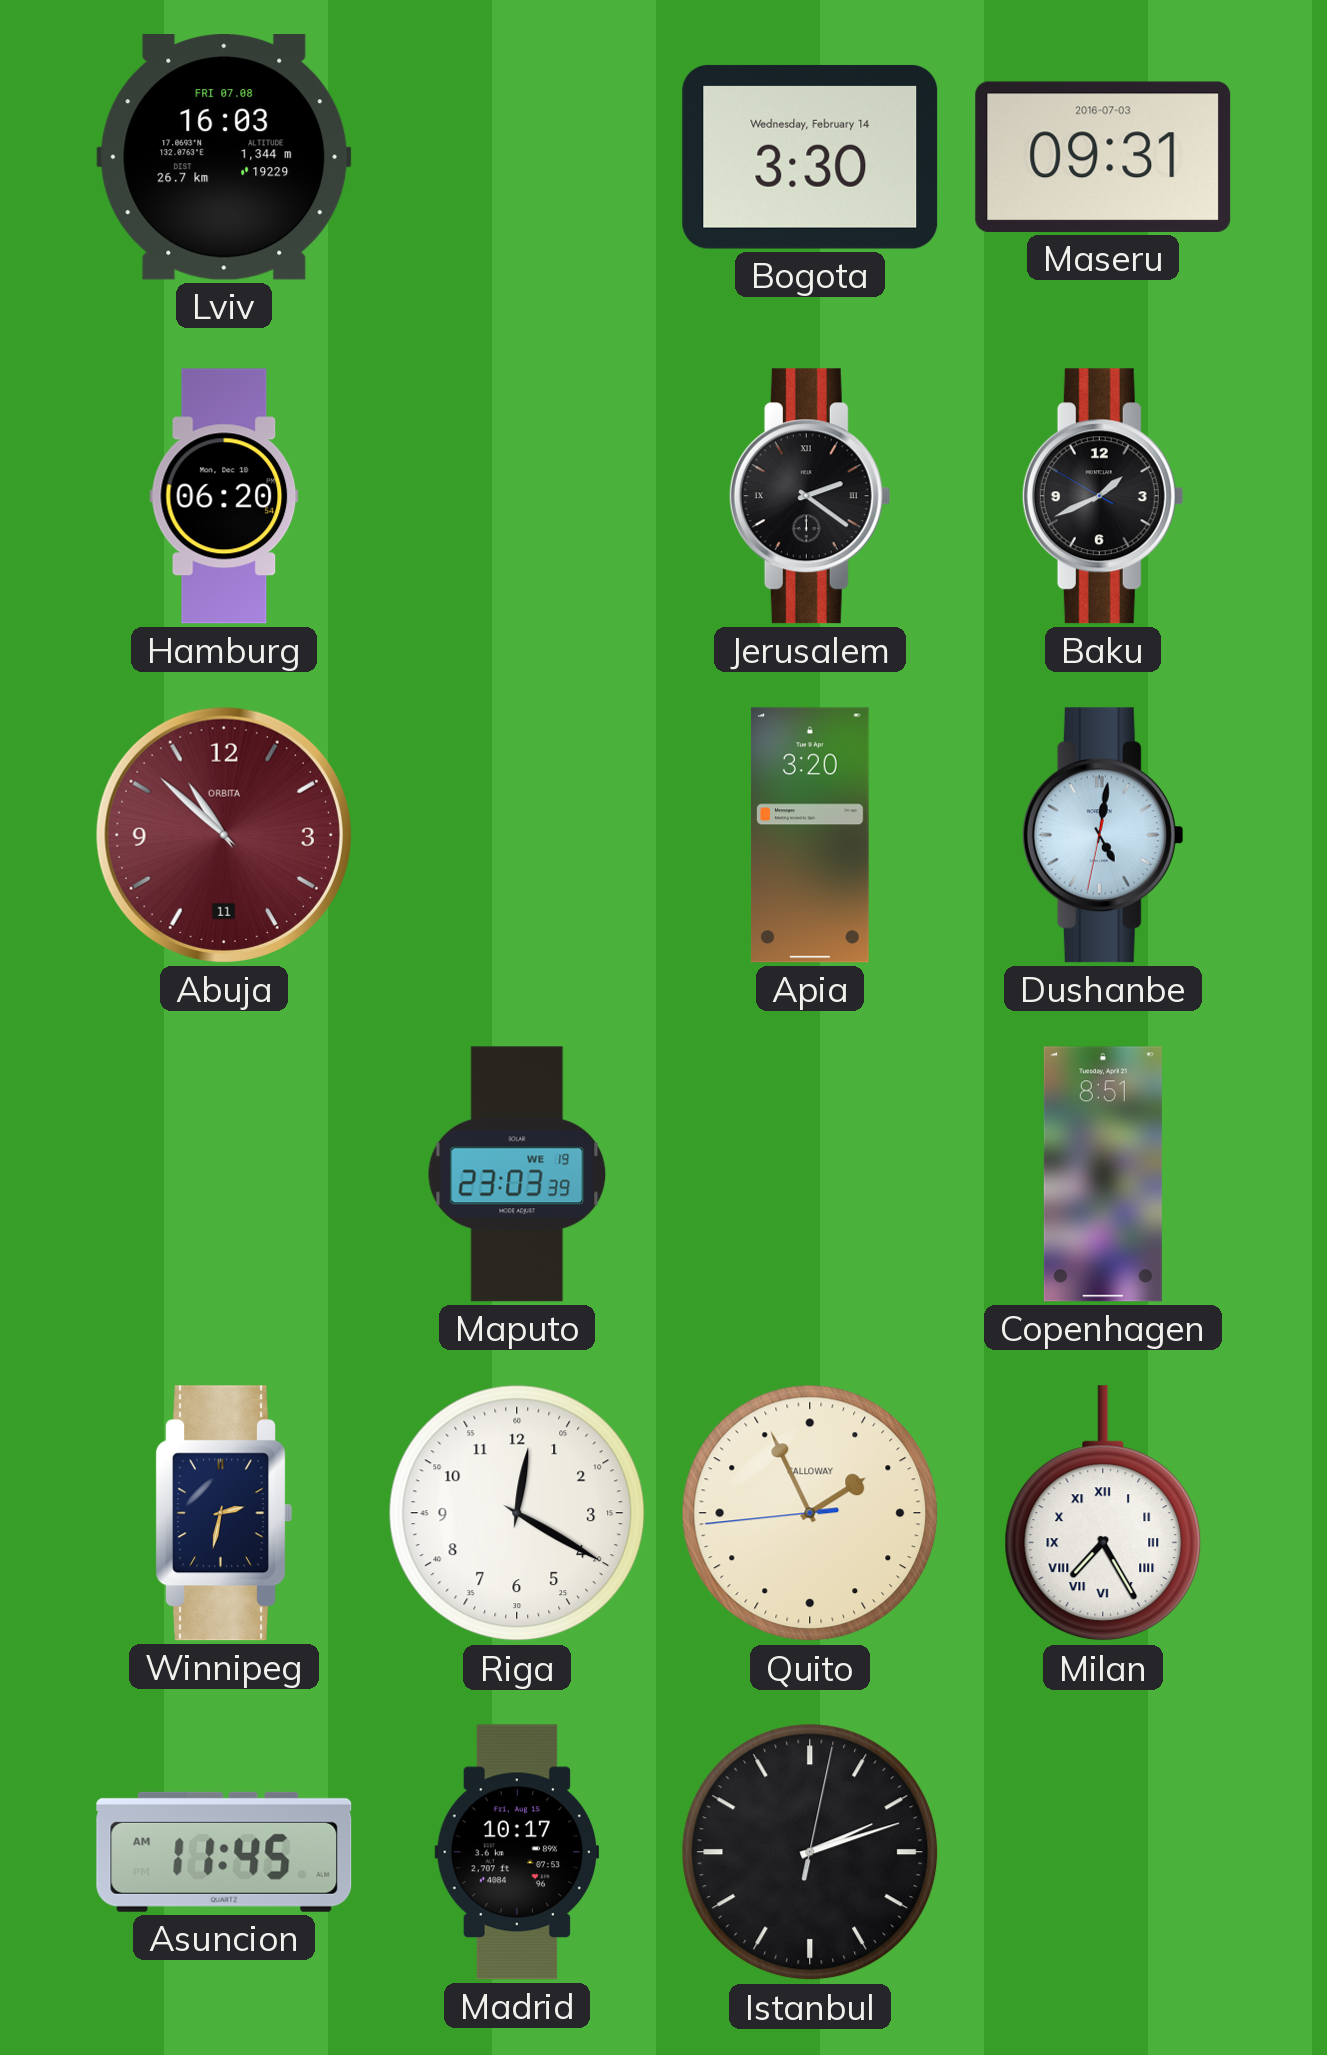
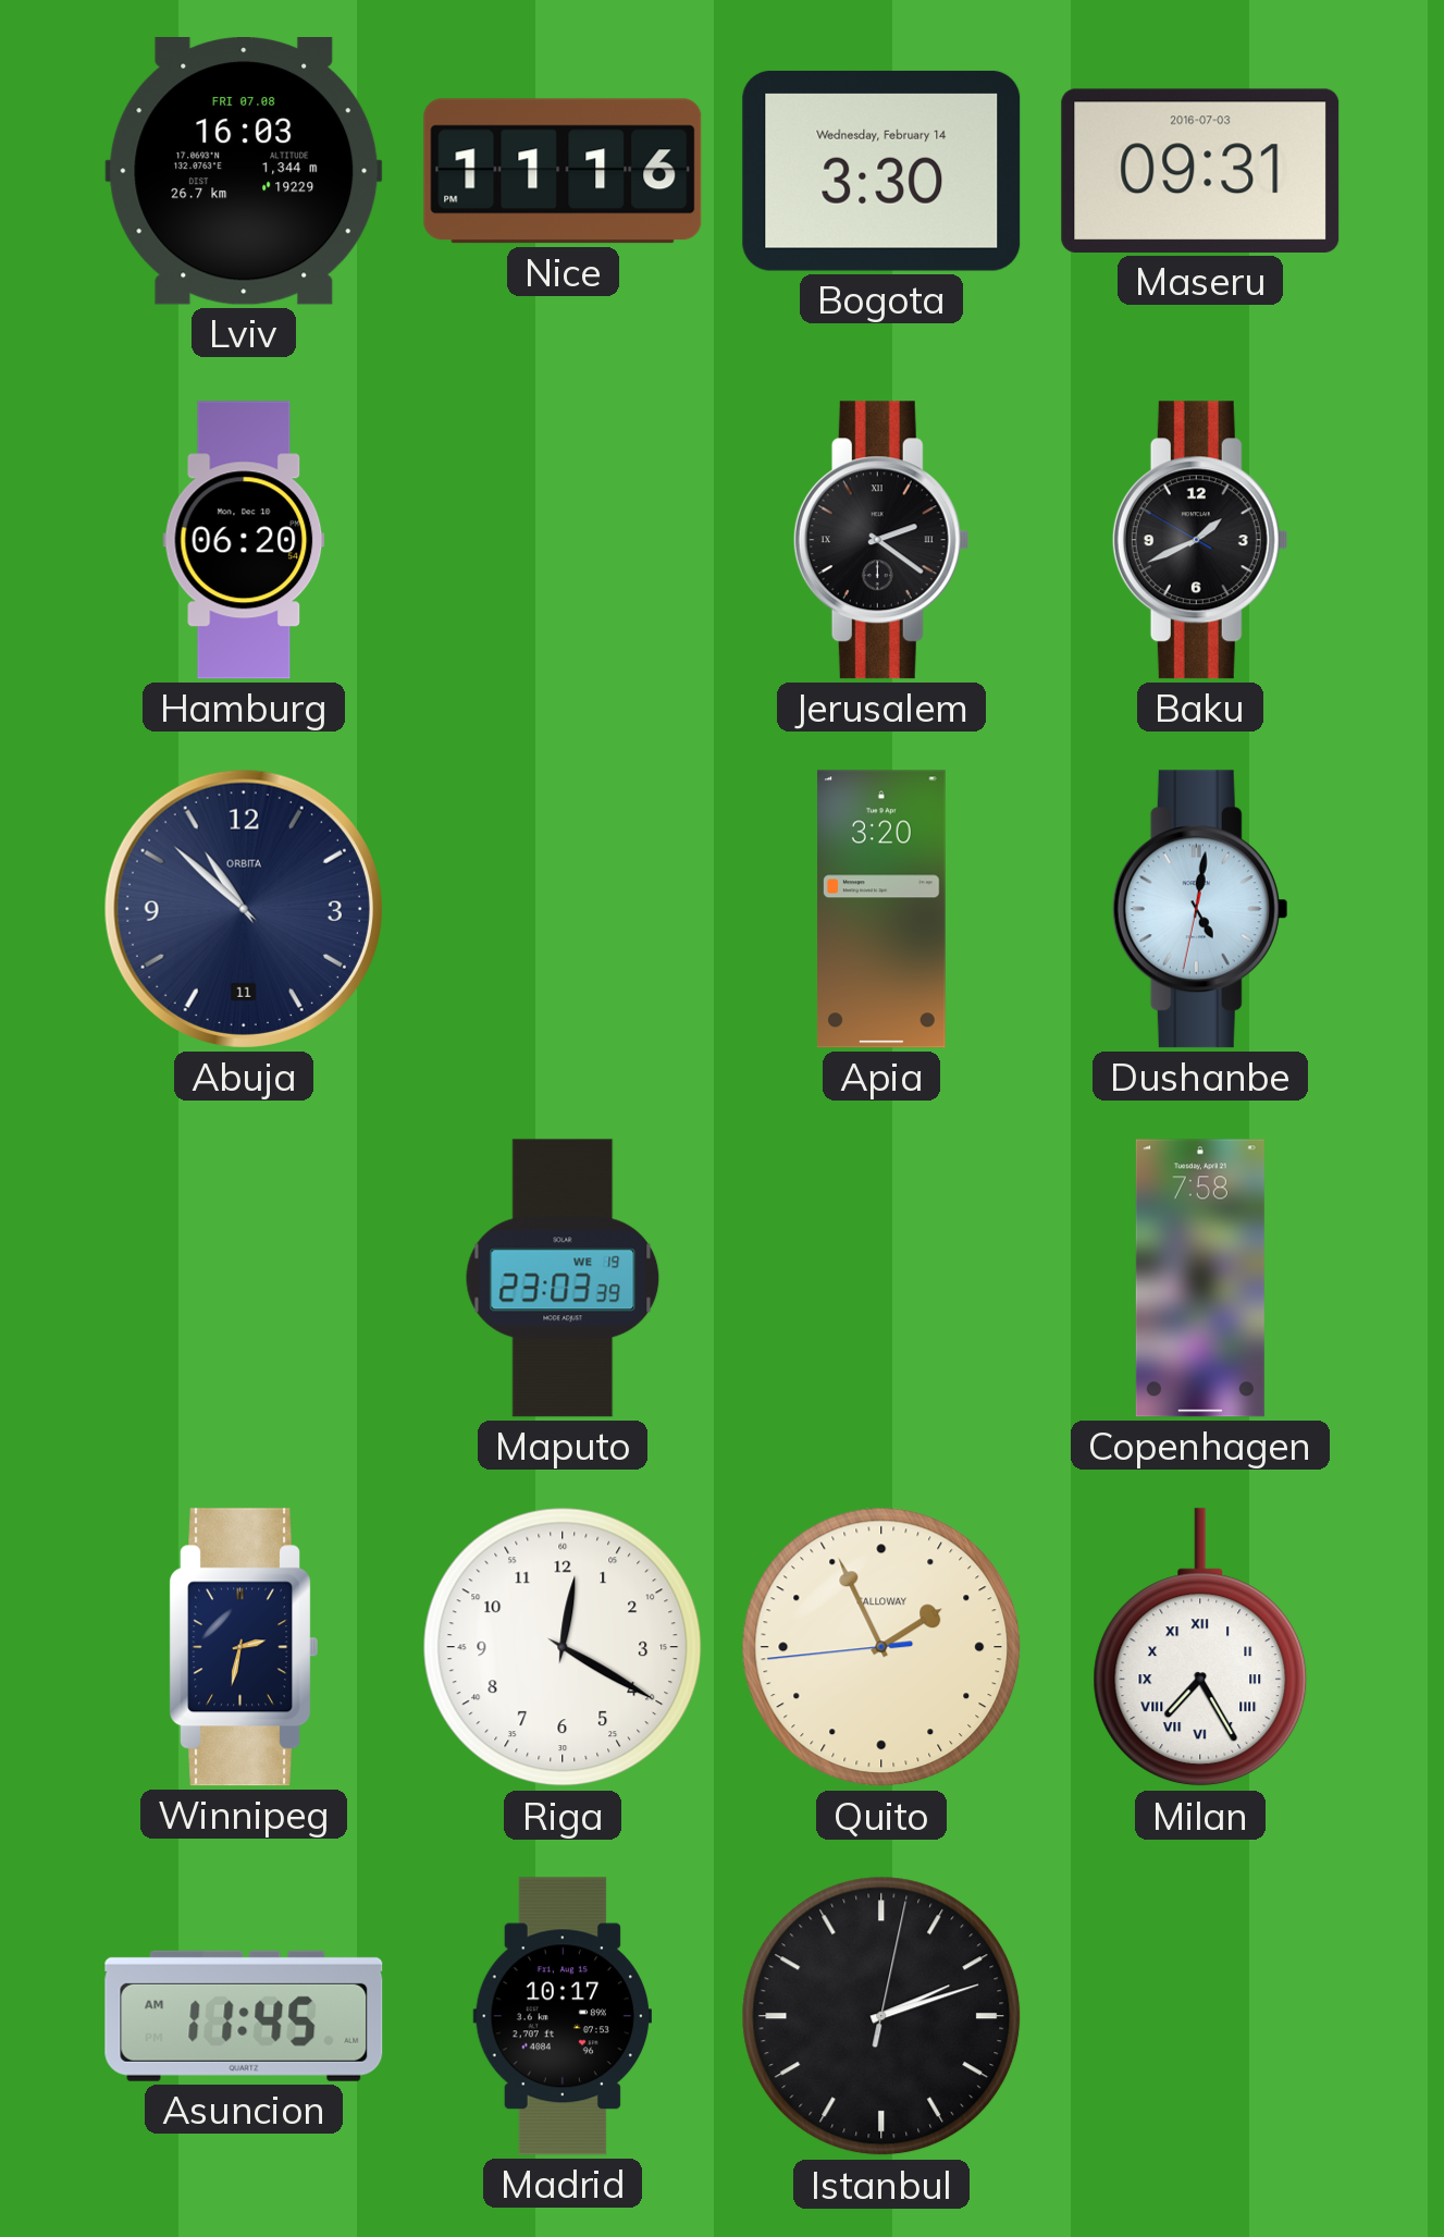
Nice: none -> 11:16
Abuja dial: burgundy -> navy
Copenhagen: 8:51 -> 7:58
